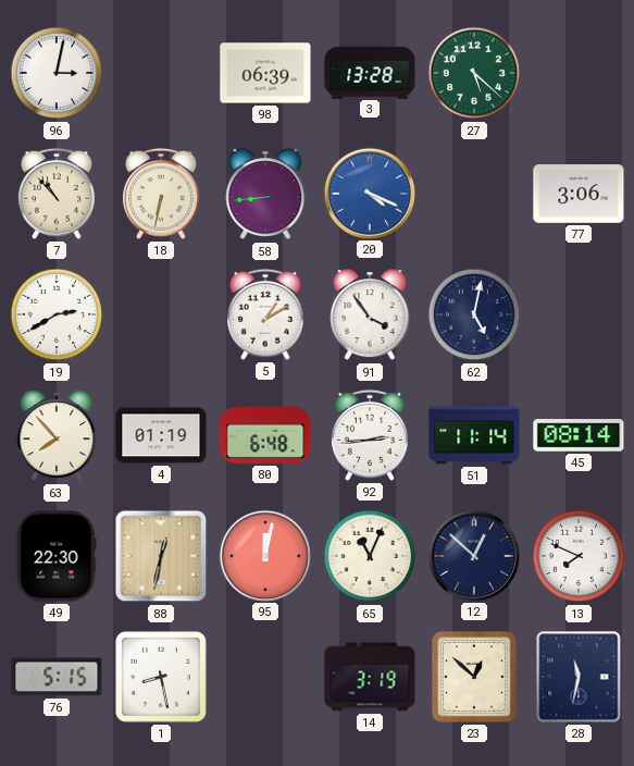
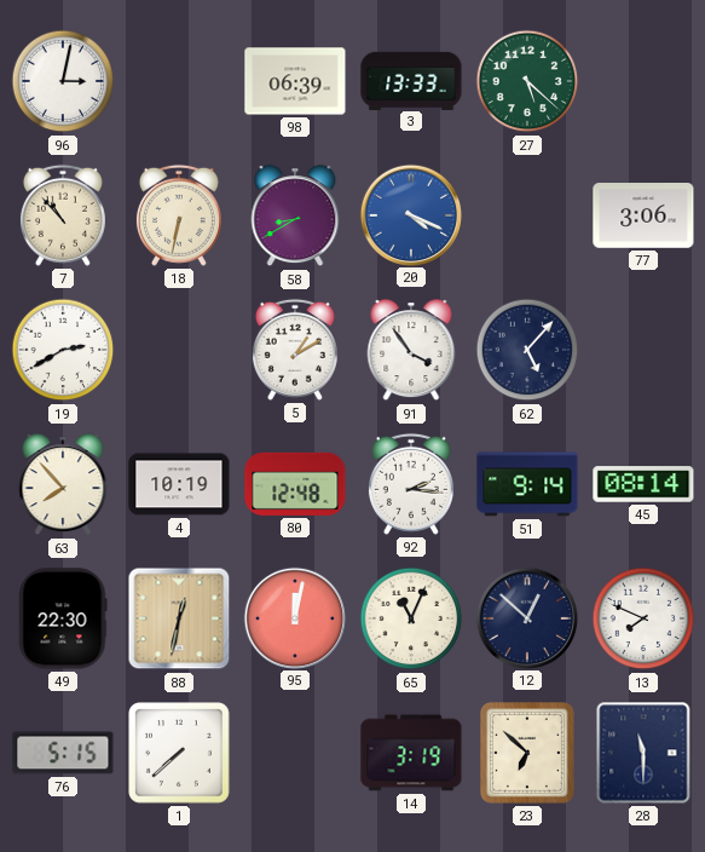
3: 13:28 -> 13:33
58: 8:44 -> 8:40
62: 5:02 -> 5:07
4: 01:19 -> 10:19
80: 6:48 -> 12:48
92: 2:44 -> 2:16
51: 11:14 -> 9:14
1: 8:28 -> 7:38
23: 12:52 -> 6:52
28: 11:32 -> 11:30
